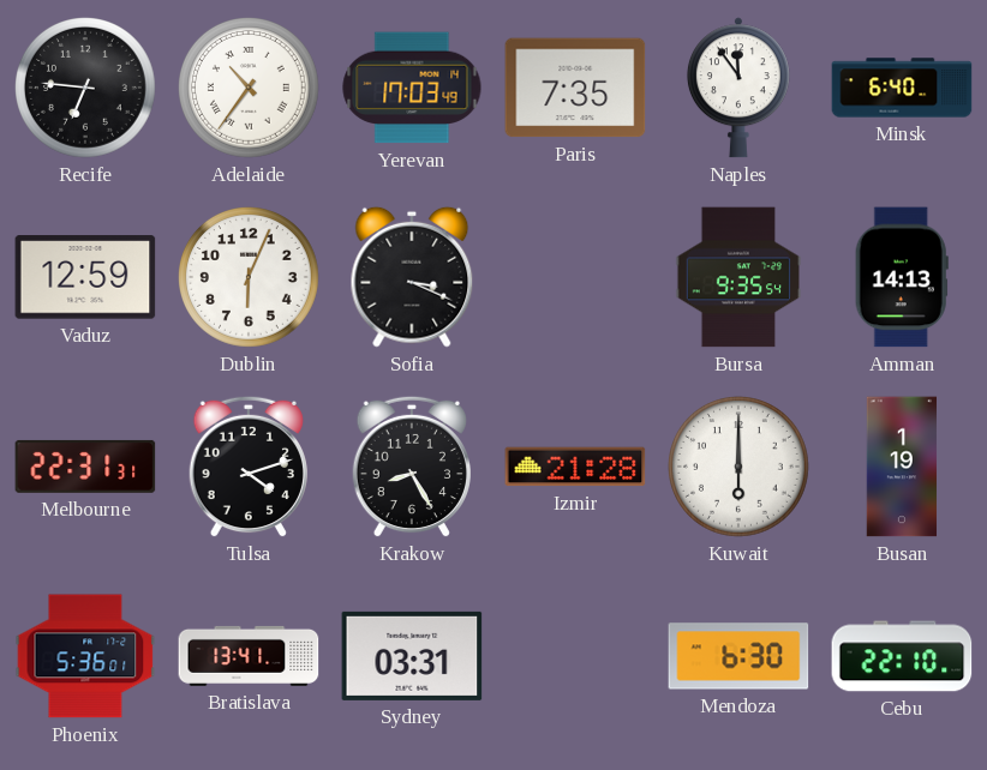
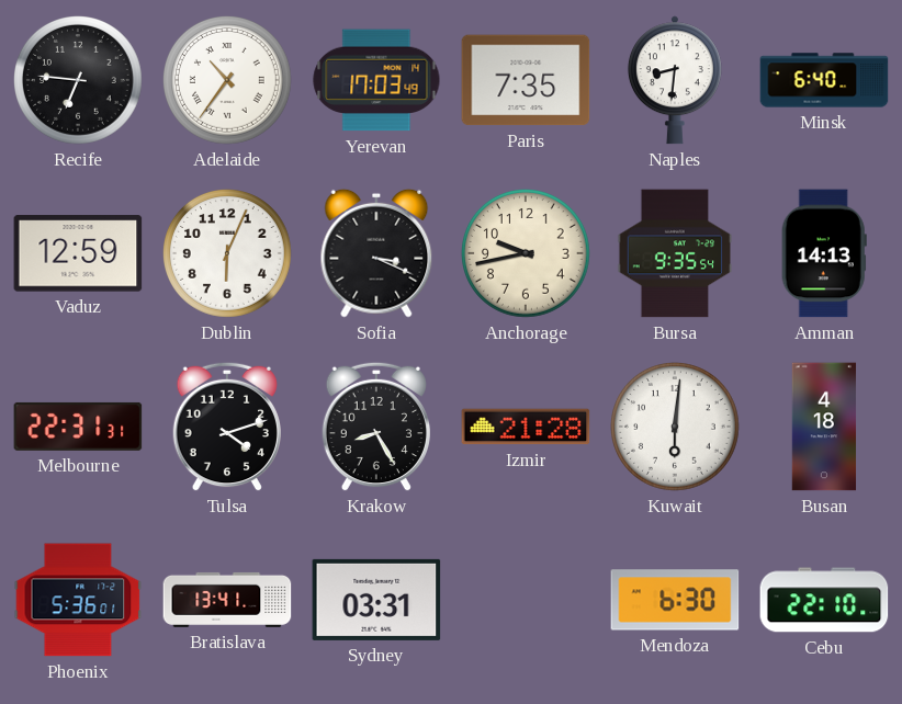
Naples: 11:54 -> 8:31
Anchorage: none -> 9:43
Kuwait: 6:00 -> 6:01
Busan: 1:19 -> 4:18
